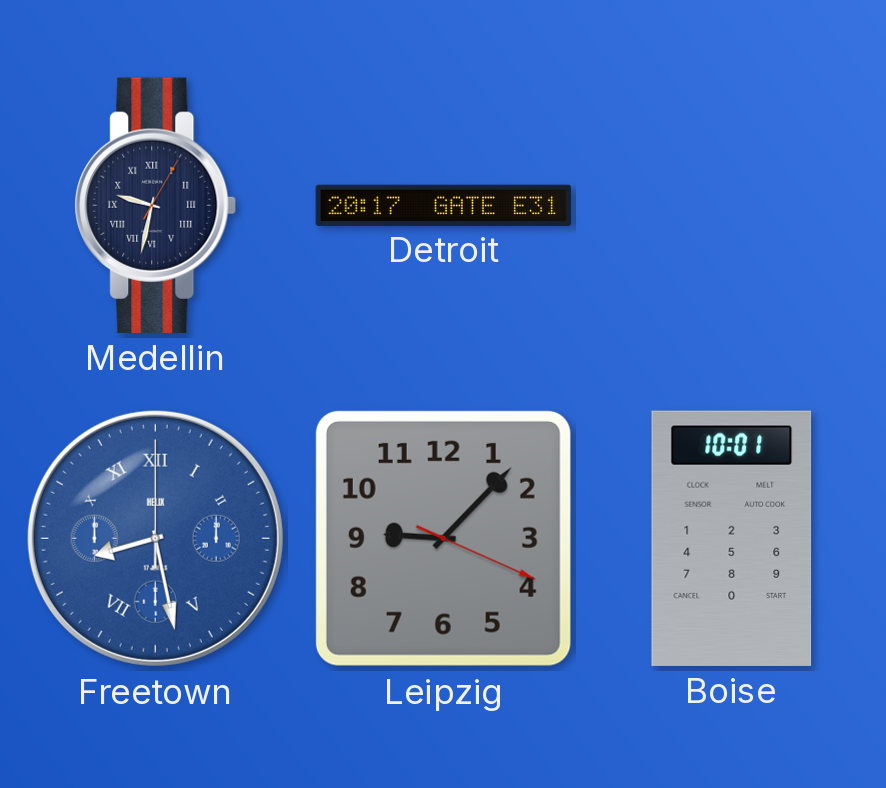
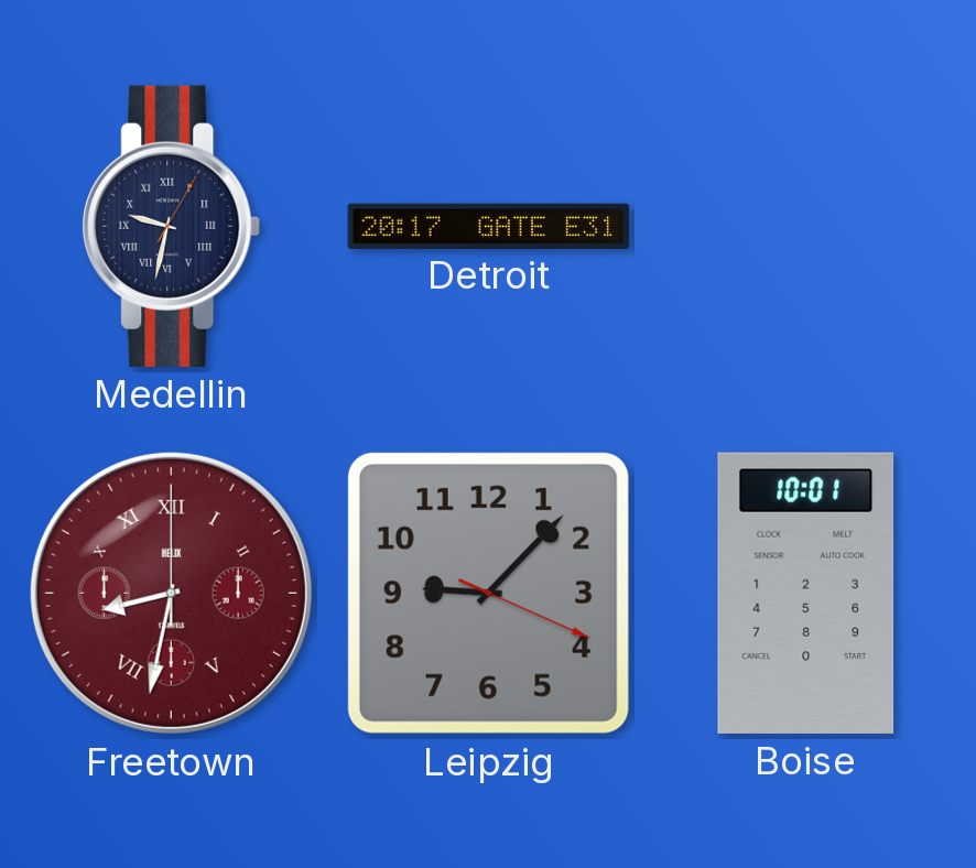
Freetown: 8:28 -> 8:32
Freetown dial: blue -> burgundy
